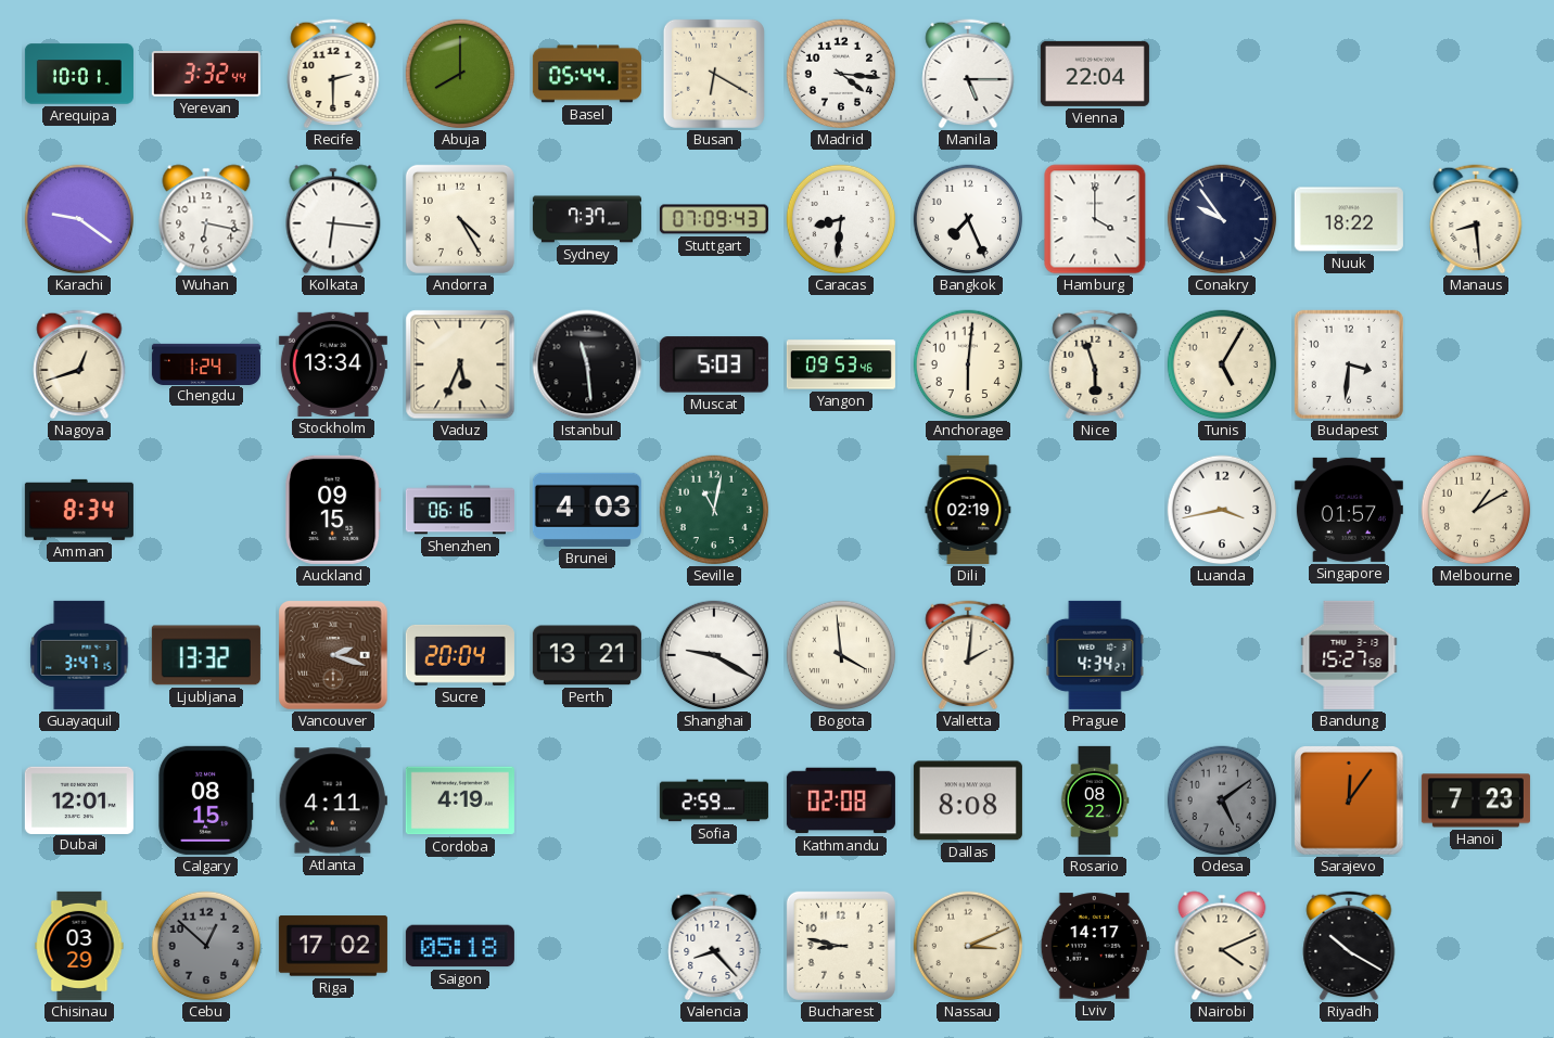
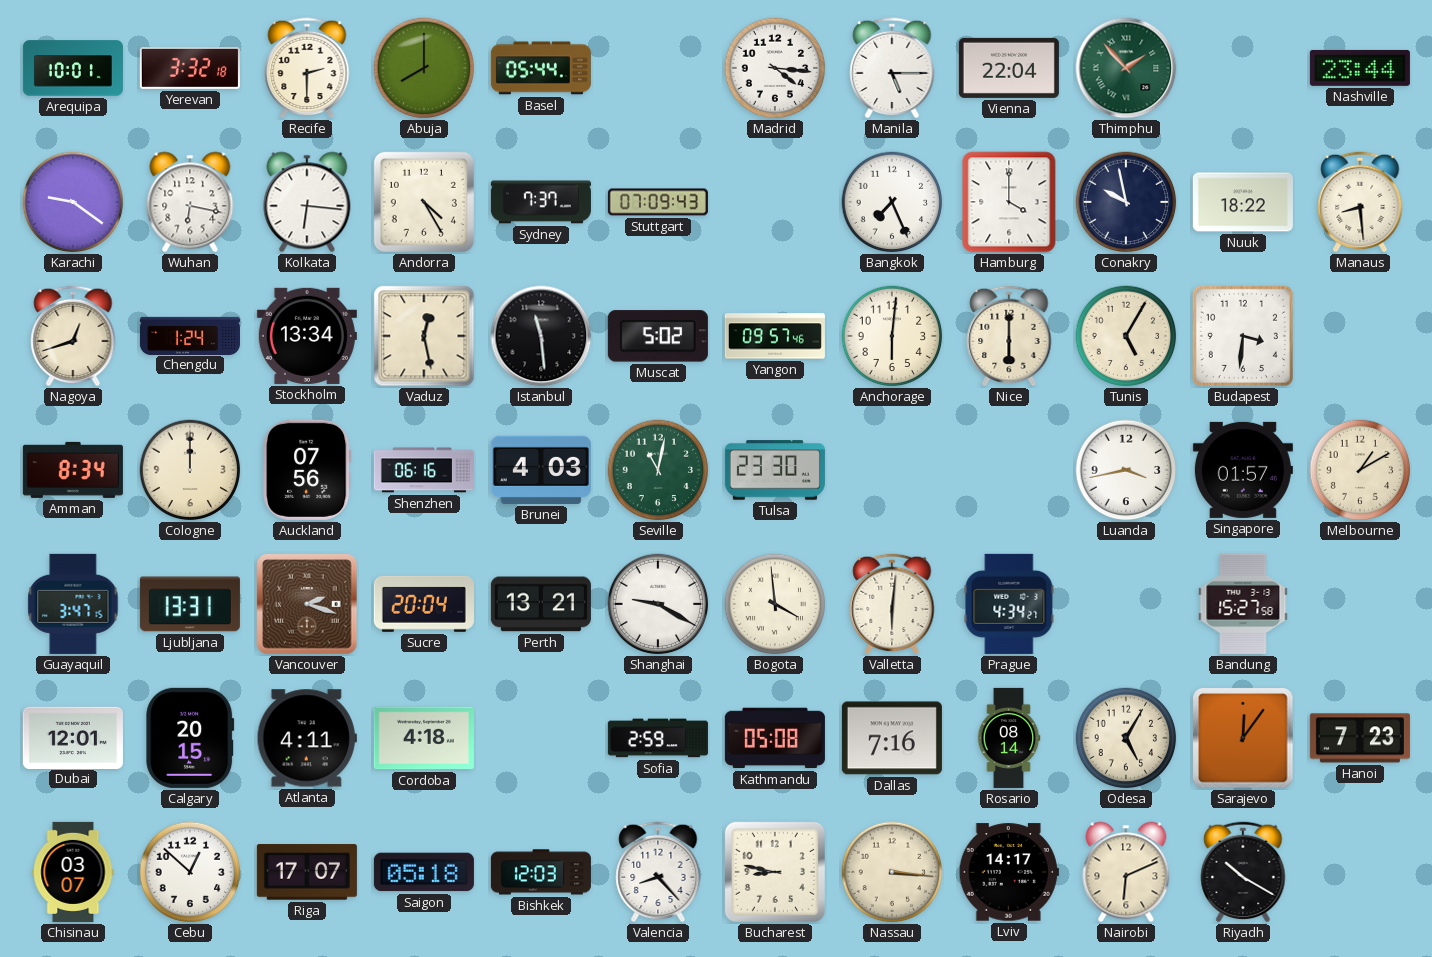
Yerevan: 3:32:44 -> 3:32:18
Busan: 6:20 -> none
Thimphu: none -> 1:53
Nashville: none -> 23:44
Caracas: 8:31 -> none
Conakry: 9:54 -> 9:58
Vaduz: 5:34 -> 12:28
Muscat: 5:03 -> 5:02
Yangon: 09:53 -> 09:57
Nice: 5:57 -> 6:00
Cologne: none -> 12:00
Auckland: 09:15 -> 07:56
Tulsa: none -> 23:30
Dili: 02:19 -> none
Ljubljana: 13:32 -> 13:31
Valletta: 2:01 -> 6:01
Calgary: 08:15 -> 20:15
Cordoba: 4:19 -> 4:18
Kathmandu: 02:08 -> 05:08
Dallas: 8:08 -> 7:16
Rosario: 08:22 -> 08:14
Odesa: 5:09 -> 5:05
Odesa dial: grey -> cream
Chisinau: 03:29 -> 03:07
Cebu dial: grey -> white
Riga: 17:02 -> 17:07
Bishkek: none -> 12:03
Nassau: 3:11 -> 3:16
Nairobi: 4:11 -> 6:11
